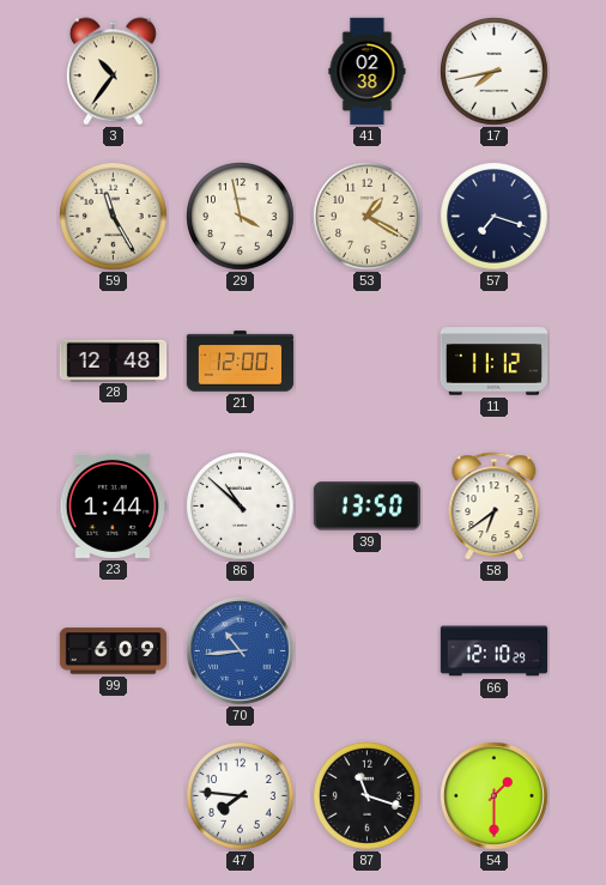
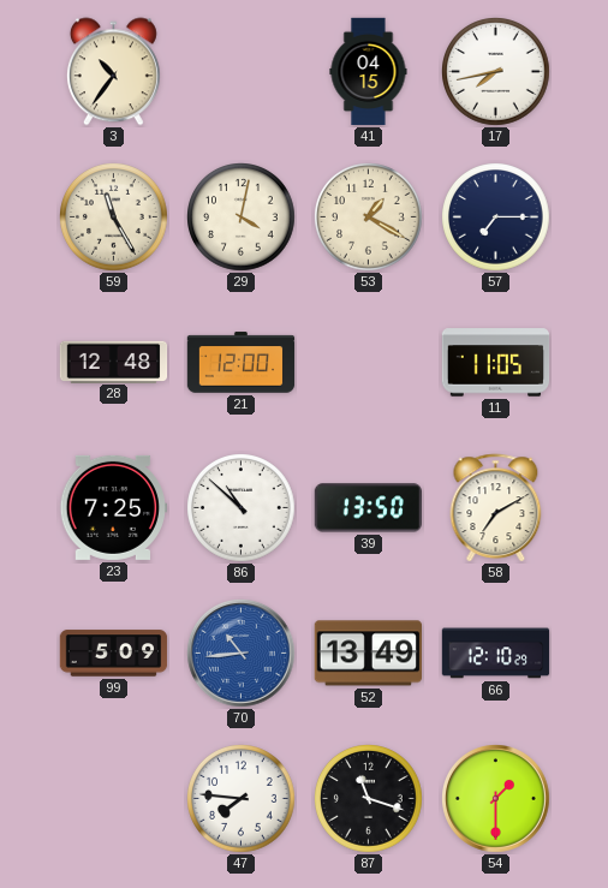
41: 02:38 -> 04:15
29: 3:58 -> 4:02
57: 7:18 -> 7:15
11: 11:12 -> 11:05
23: 1:44 -> 7:25
58: 6:39 -> 7:10
99: 6:09 -> 5:09
52: none -> 13:49
